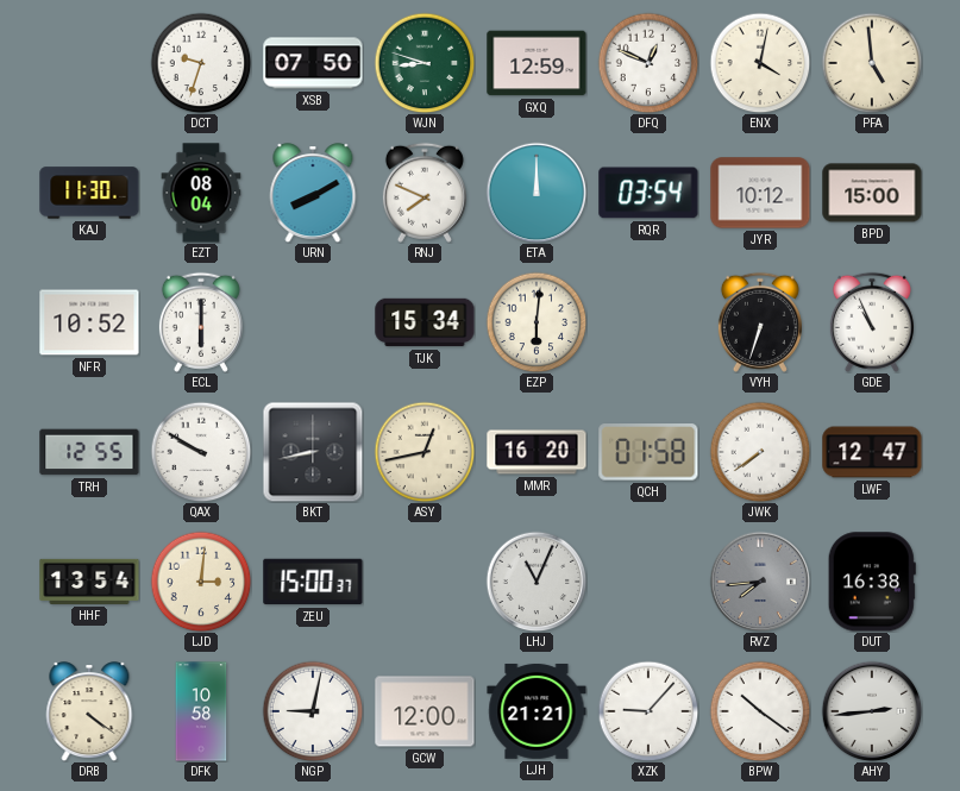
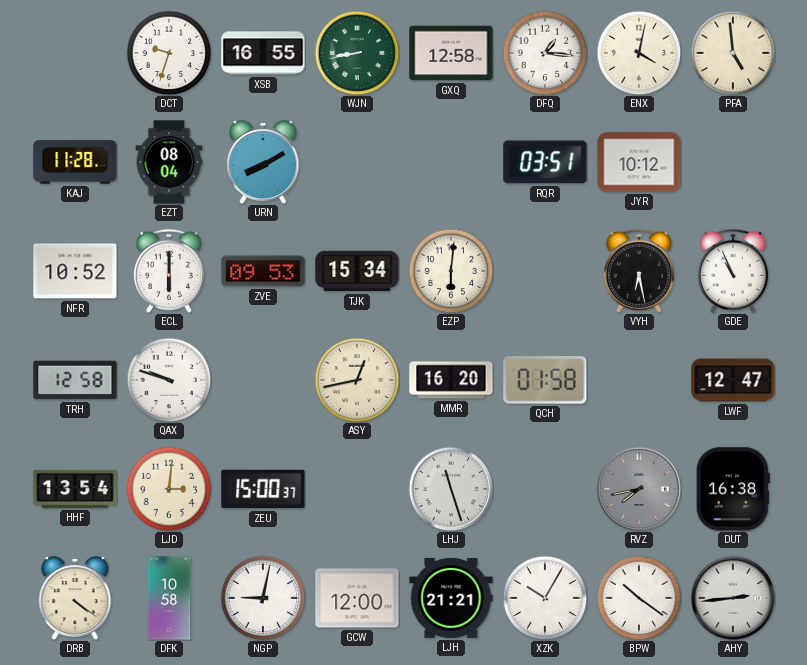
XSB: 07:50 -> 16:55
WJN: 8:48 -> 8:43
GXQ: 12:59 -> 12:58
DFQ: 12:49 -> 1:16
KAJ: 11:30 -> 11:28
RNJ: 7:49 -> none
ETA: 12:00 -> none
RQR: 03:54 -> 03:51
BPD: 15:00 -> none
ZVE: none -> 09:53
VYH: 6:33 -> 6:28
TRH: 12:55 -> 12:58
QAX: 9:50 -> 9:48
BKT: 8:43 -> none
JWK: 7:39 -> none
LHJ: 11:04 -> 11:27
RVZ: 7:44 -> 7:43
XZK: 9:07 -> 10:05
